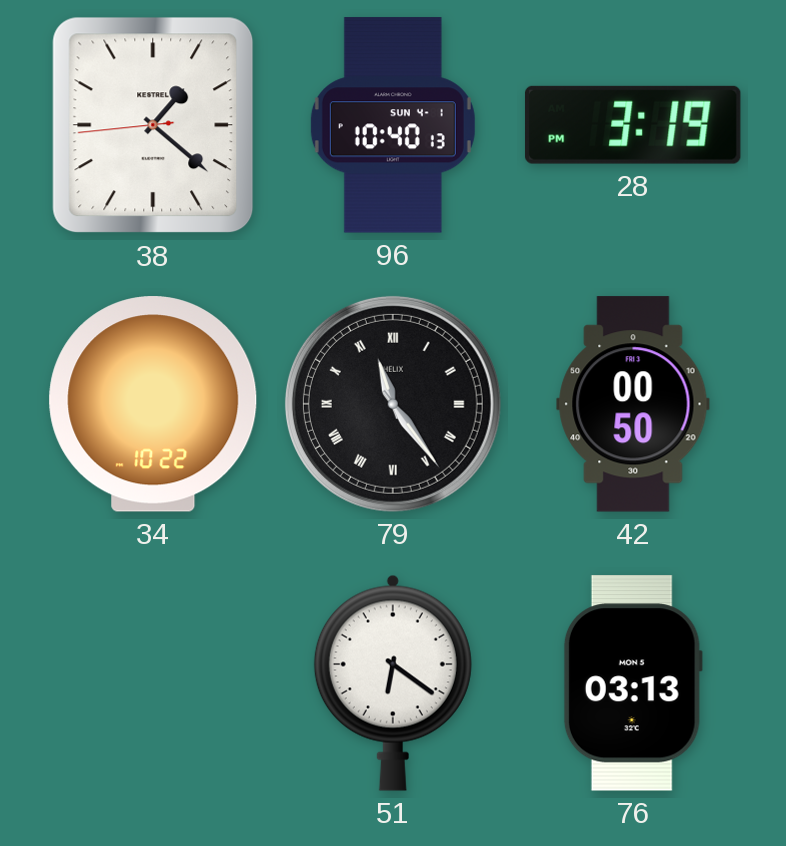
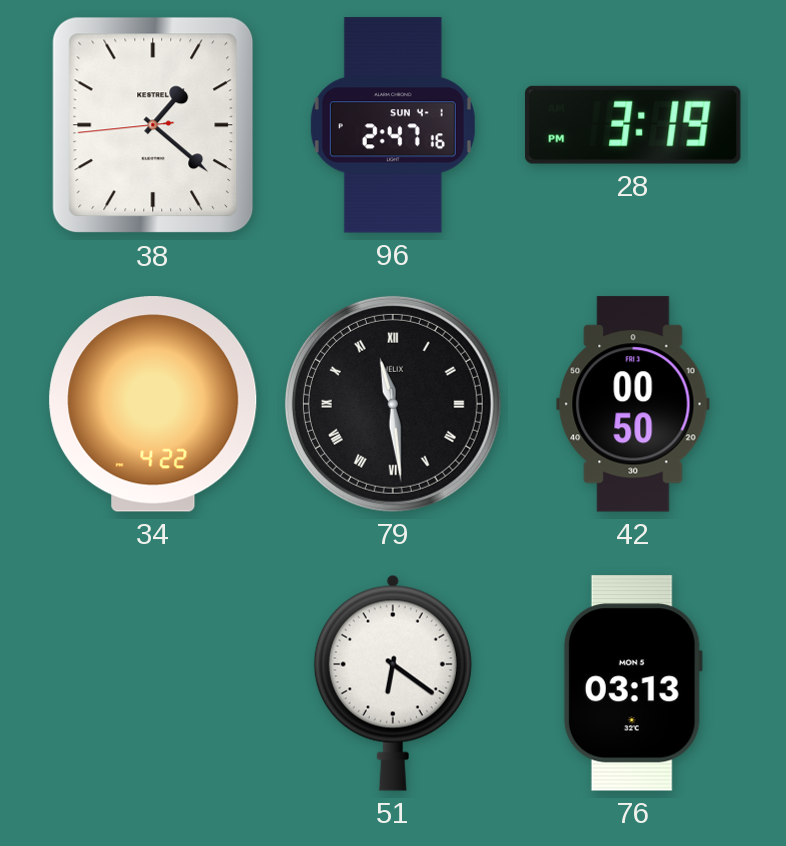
96: 10:40 -> 2:47
34: 10:22 -> 4:22
79: 11:24 -> 11:29
